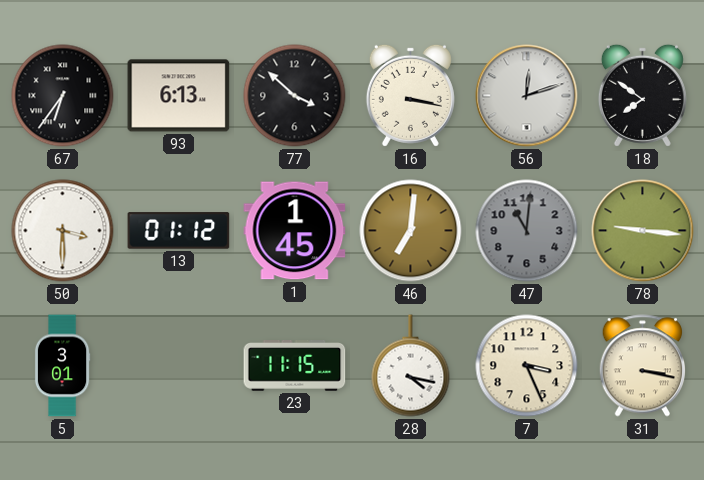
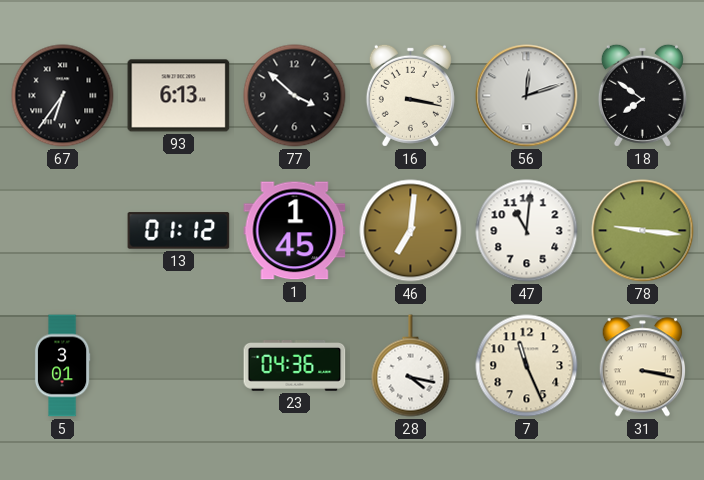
50: 3:30 -> none
47 dial: grey -> white
23: 11:15 -> 04:36
7: 3:26 -> 11:26
